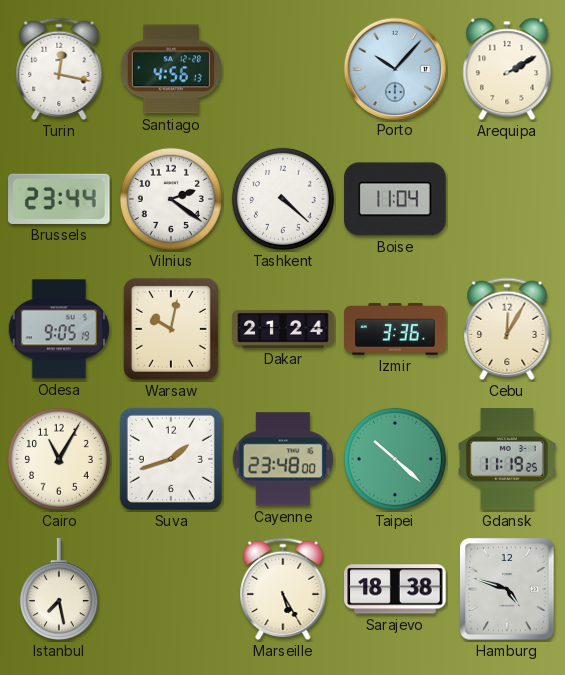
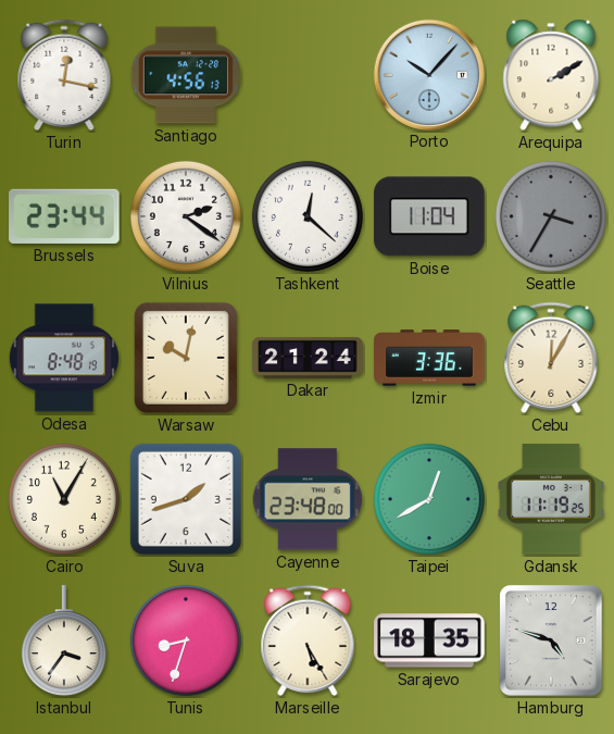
Tashkent: 4:22 -> 12:22
Seattle: none -> 3:35
Odesa: 9:05 -> 8:48
Taipei: 10:22 -> 12:40
Istanbul: 7:28 -> 3:36
Tunis: none -> 8:33
Sarajevo: 18:38 -> 18:35
